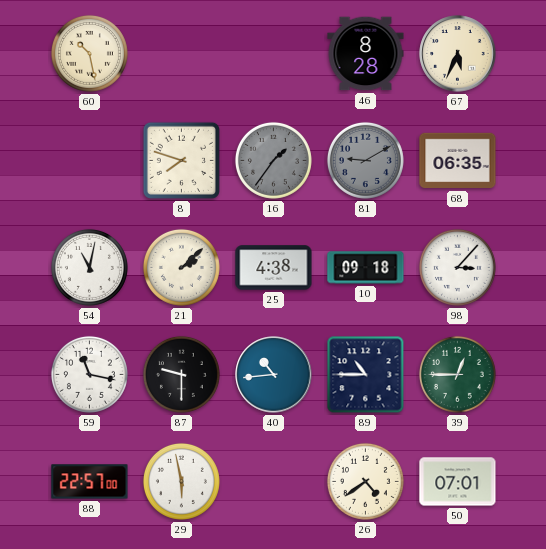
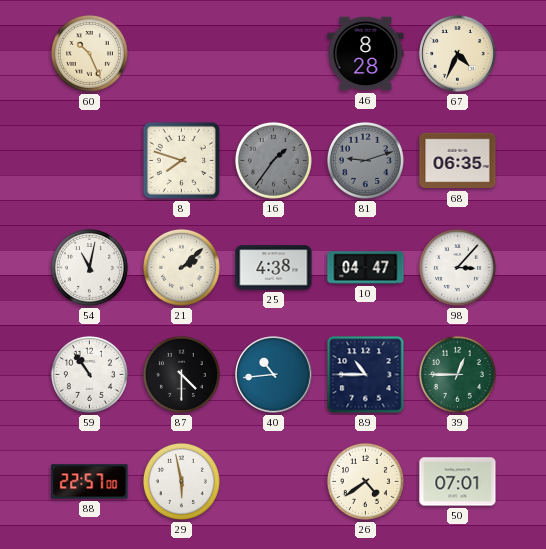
60: 10:28 -> 10:26
67: 5:34 -> 4:34
81: 9:10 -> 9:12
10: 09:18 -> 04:47
59: 11:17 -> 10:54
87: 9:30 -> 4:30
